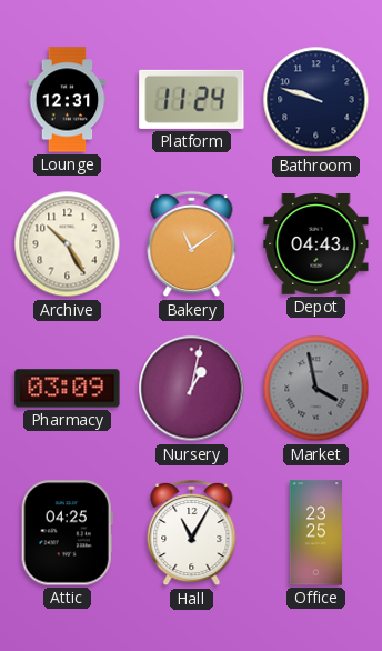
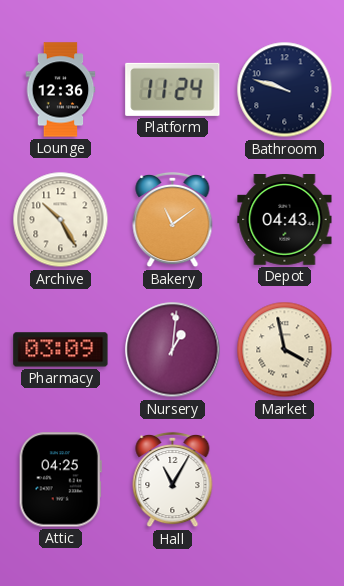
Lounge: 12:31 -> 12:36
Nursery: 1:02 -> 1:01
Market dial: grey -> cream
Office: 23:25 -> none
